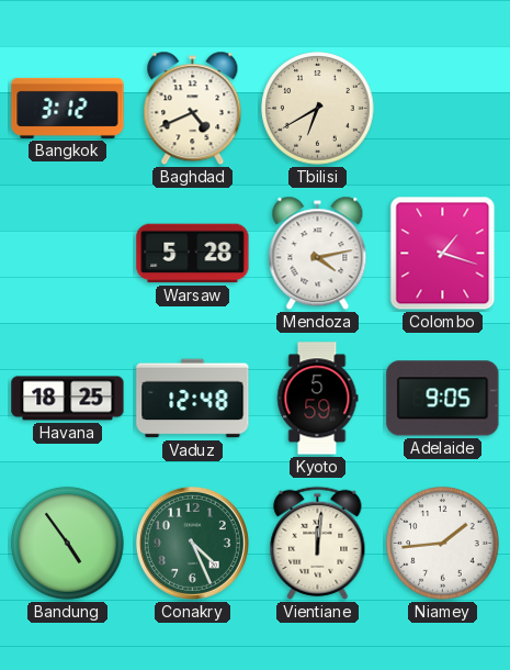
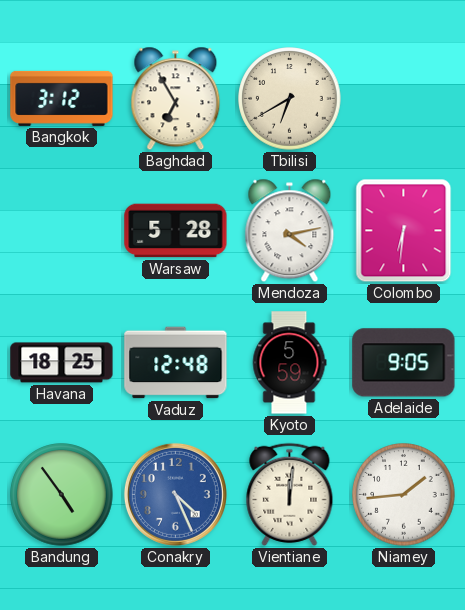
Baghdad: 4:41 -> 6:55
Colombo: 1:18 -> 6:31
Conakry dial: green -> blue
